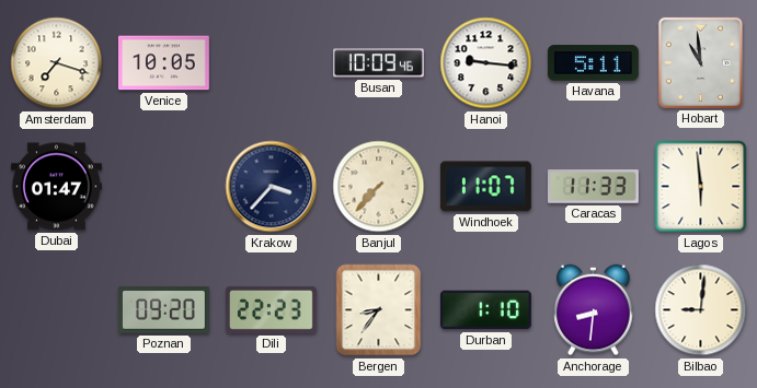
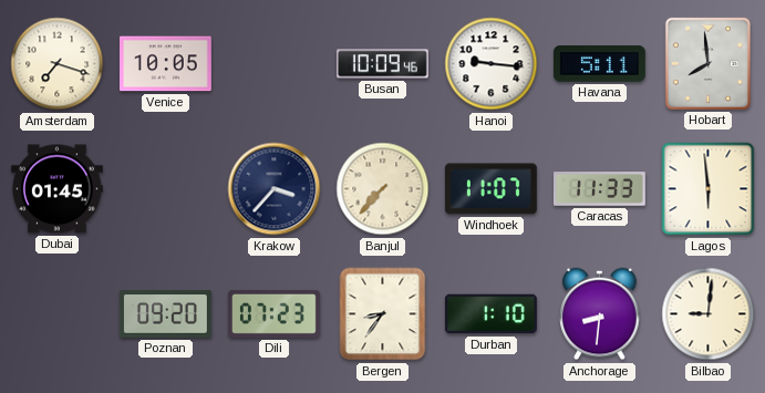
Hobart: 10:59 -> 7:59
Dubai: 01:47 -> 01:45
Dili: 22:23 -> 07:23
